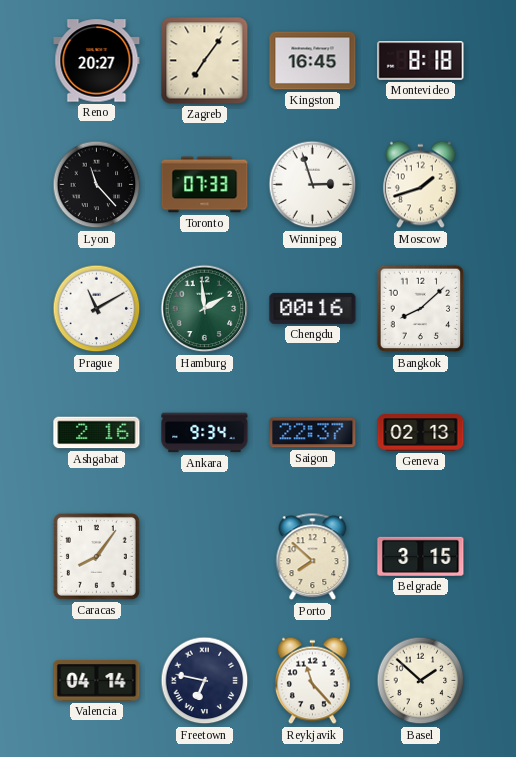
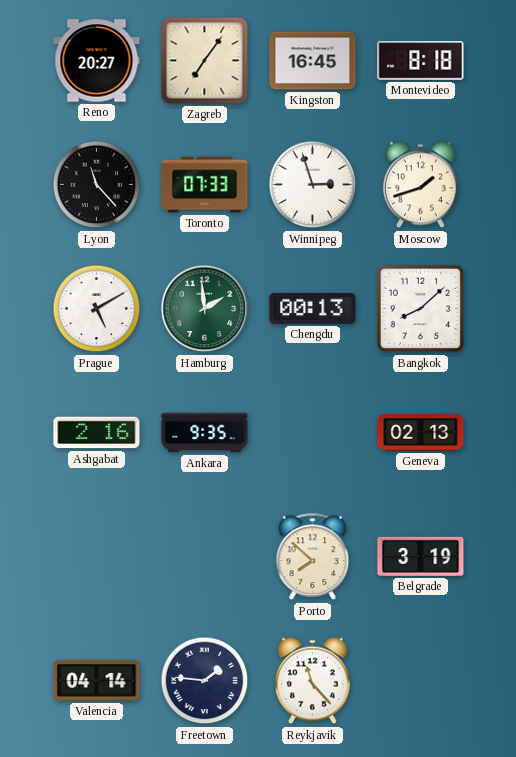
Prague: 11:10 -> 5:10
Chengdu: 00:16 -> 00:13
Ankara: 9:34 -> 9:35
Saigon: 22:37 -> none
Caracas: 8:06 -> none
Belgrade: 3:15 -> 3:19
Freetown: 6:47 -> 1:46
Basel: 1:52 -> none
